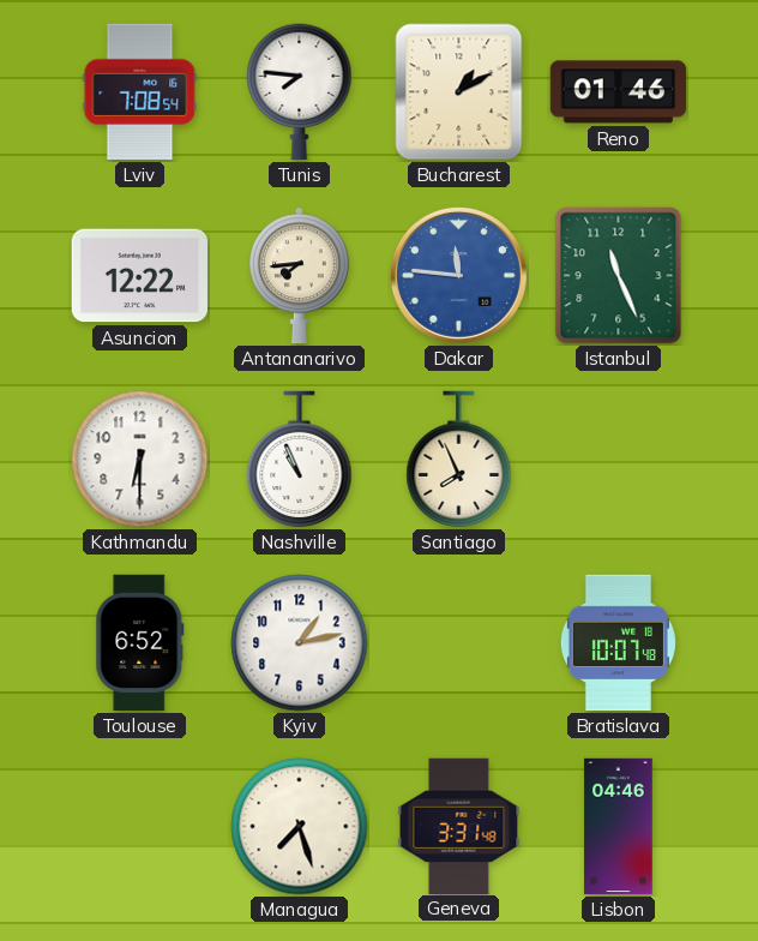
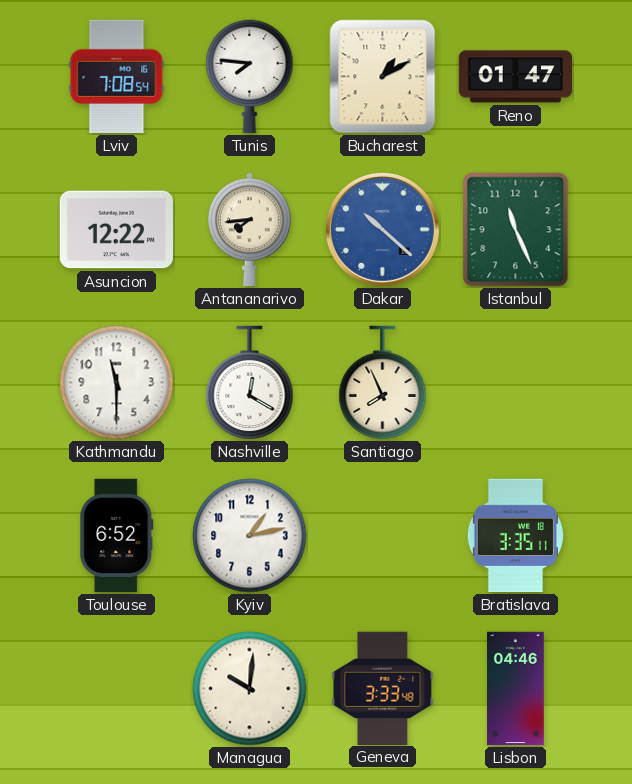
Reno: 01:46 -> 01:47
Dakar: 11:46 -> 10:22
Kathmandu: 6:30 -> 11:30
Nashville: 10:56 -> 12:20
Bratislava: 10:07 -> 3:35
Managua: 7:27 -> 10:01
Geneva: 3:31 -> 3:33
